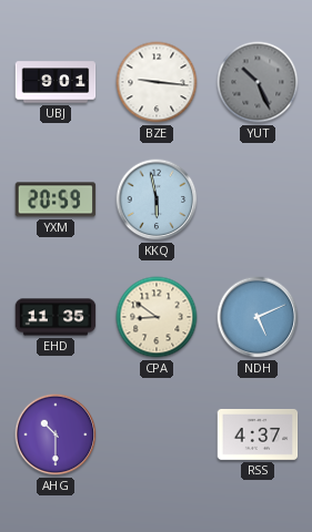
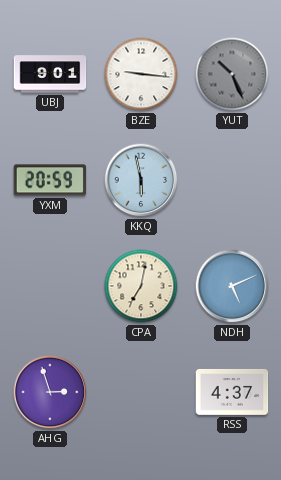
EHD: 11:35 -> none
CPA: 8:51 -> 7:02
AHG: 10:30 -> 2:57
